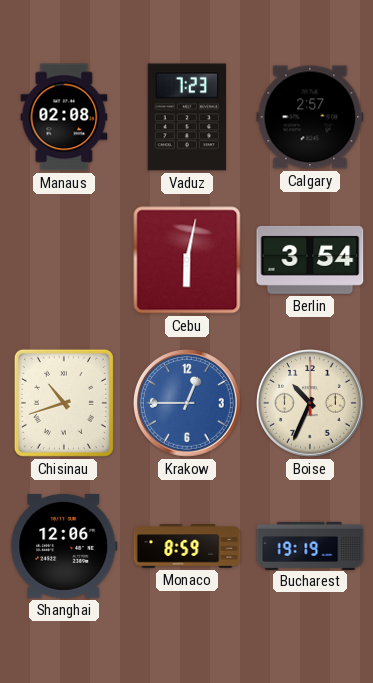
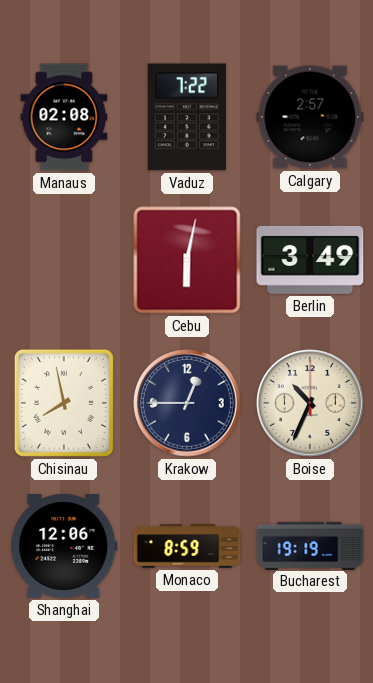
Vaduz: 7:23 -> 7:22
Berlin: 3:54 -> 3:49
Chisinau: 10:42 -> 7:58
Krakow dial: blue -> navy
